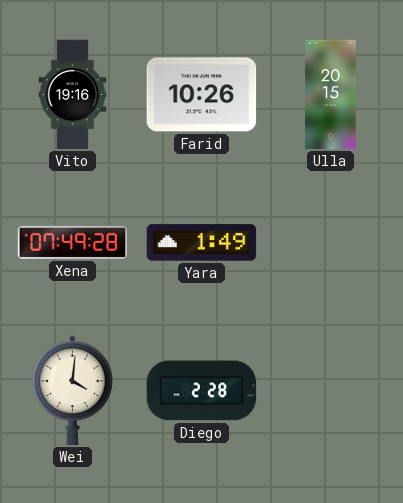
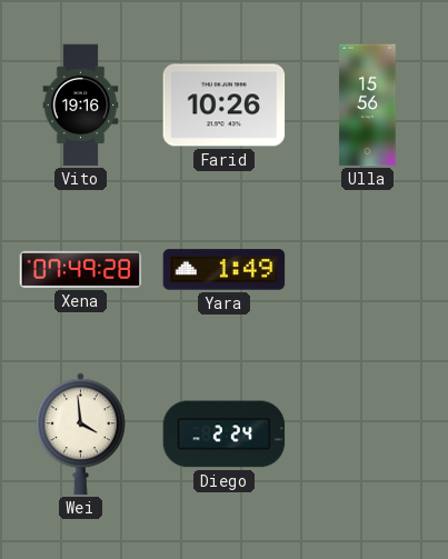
Ulla: 20:15 -> 15:56
Wei: 4:01 -> 3:59
Diego: 2:28 -> 2:24
